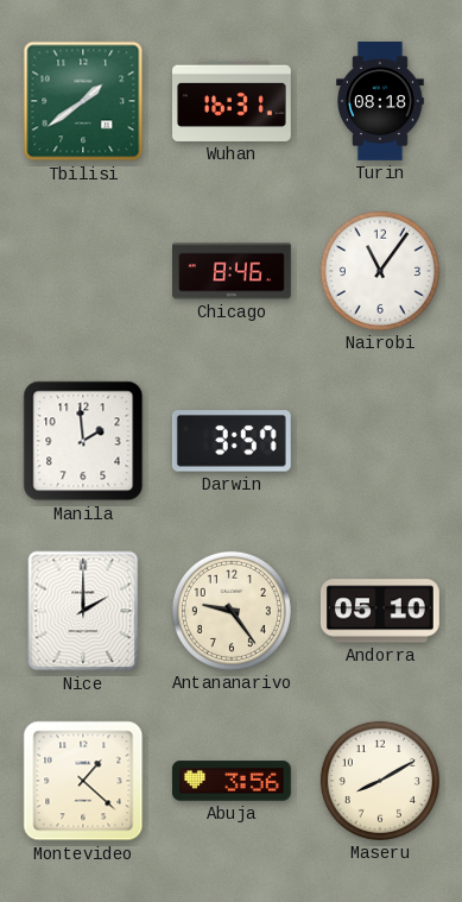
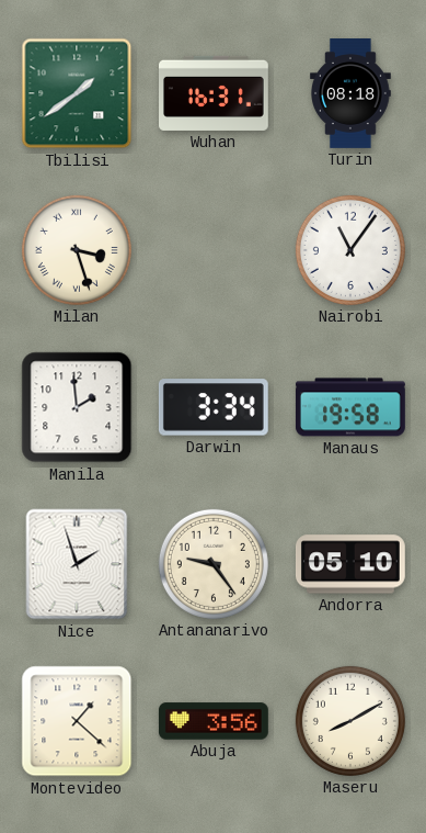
Milan: none -> 3:27
Chicago: 8:46 -> none
Darwin: 3:57 -> 3:34
Manaus: none -> 19:58
Nice: 2:00 -> 1:57
